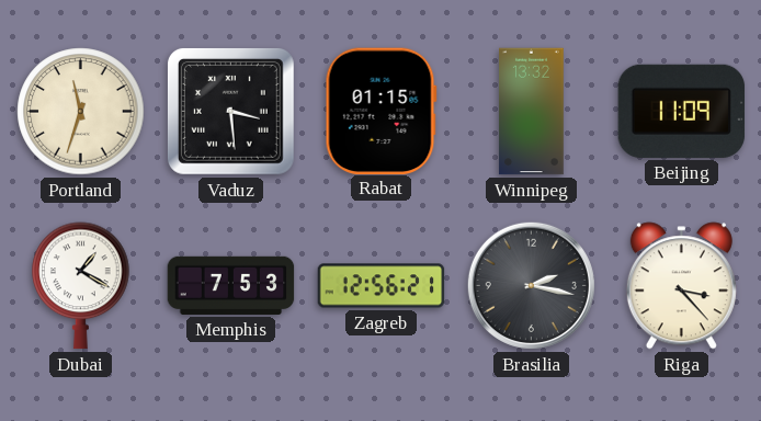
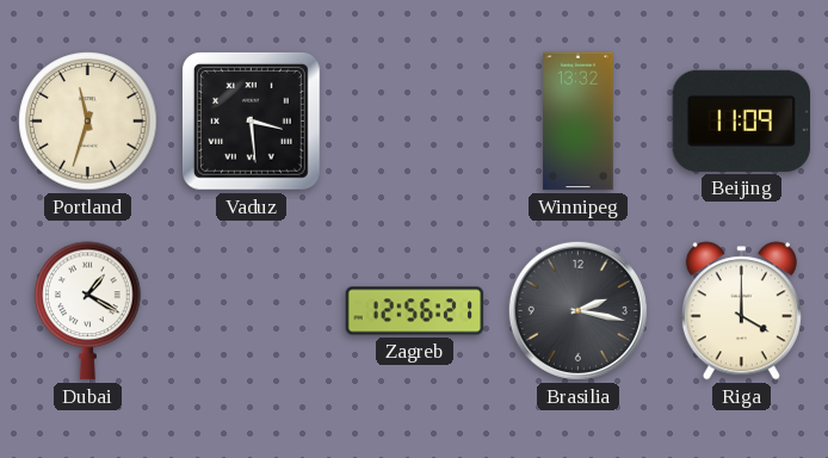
Rabat: 01:15 -> none
Memphis: 7:53 -> none
Riga: 3:23 -> 4:00
